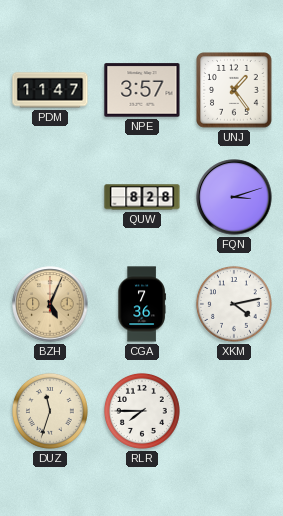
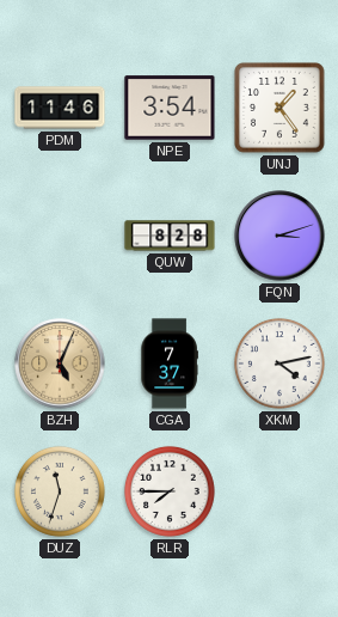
PDM: 11:47 -> 11:46
NPE: 3:57 -> 3:54
CGA: 7:36 -> 7:37
